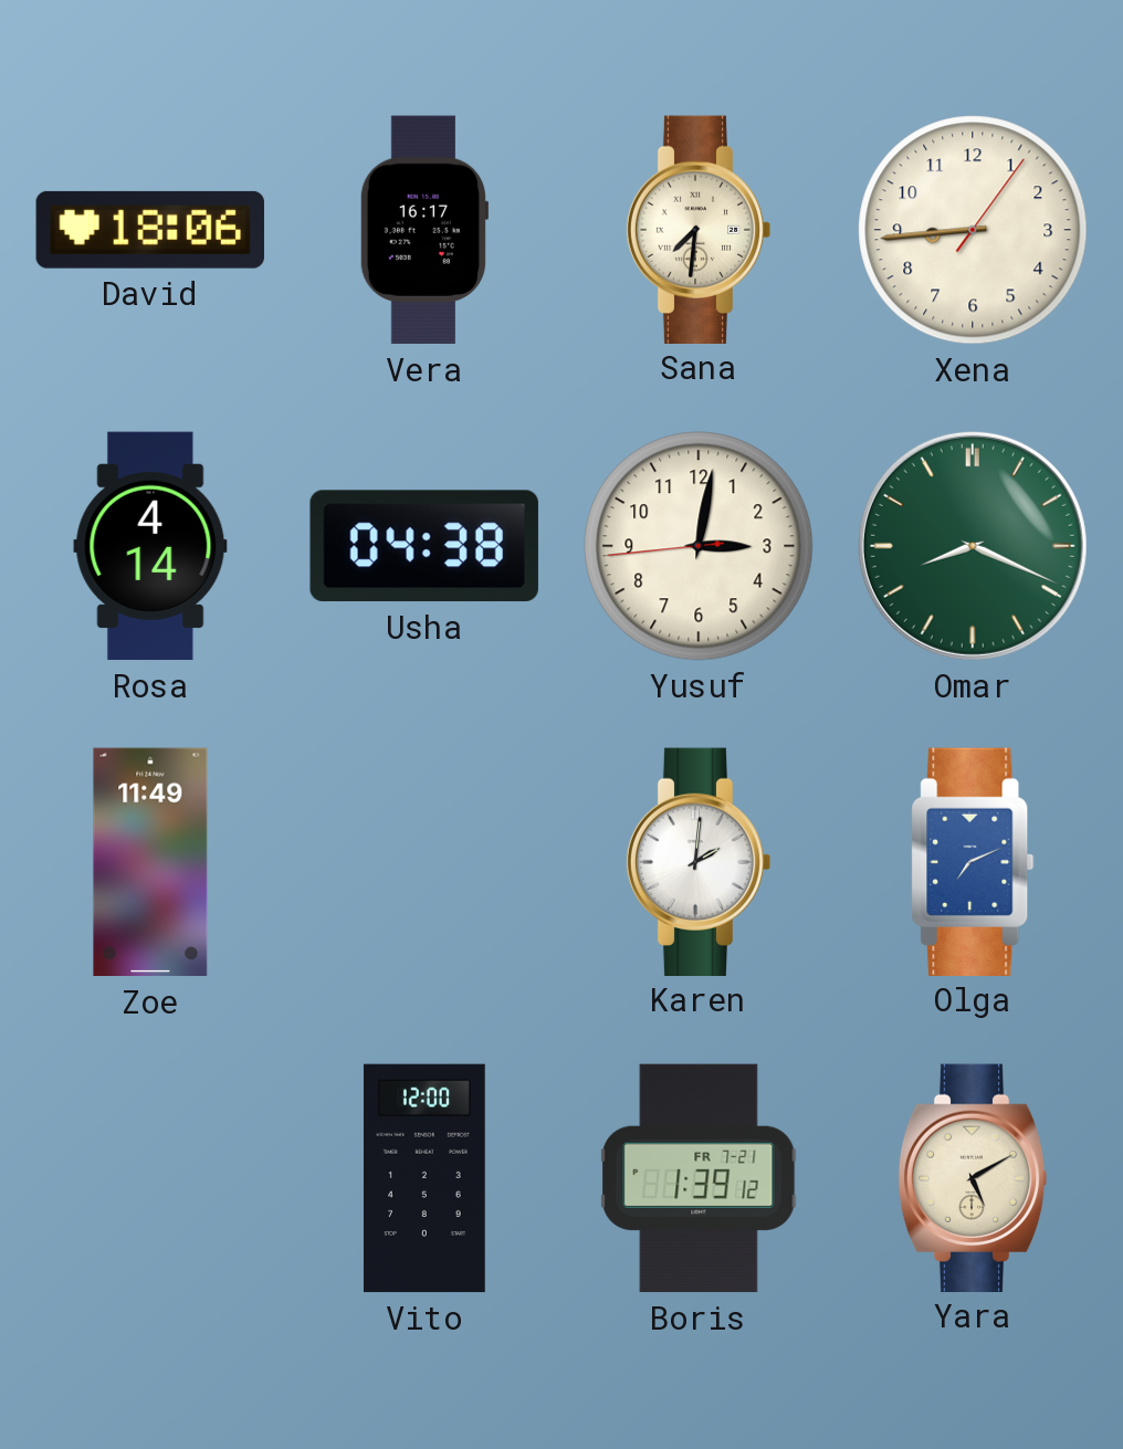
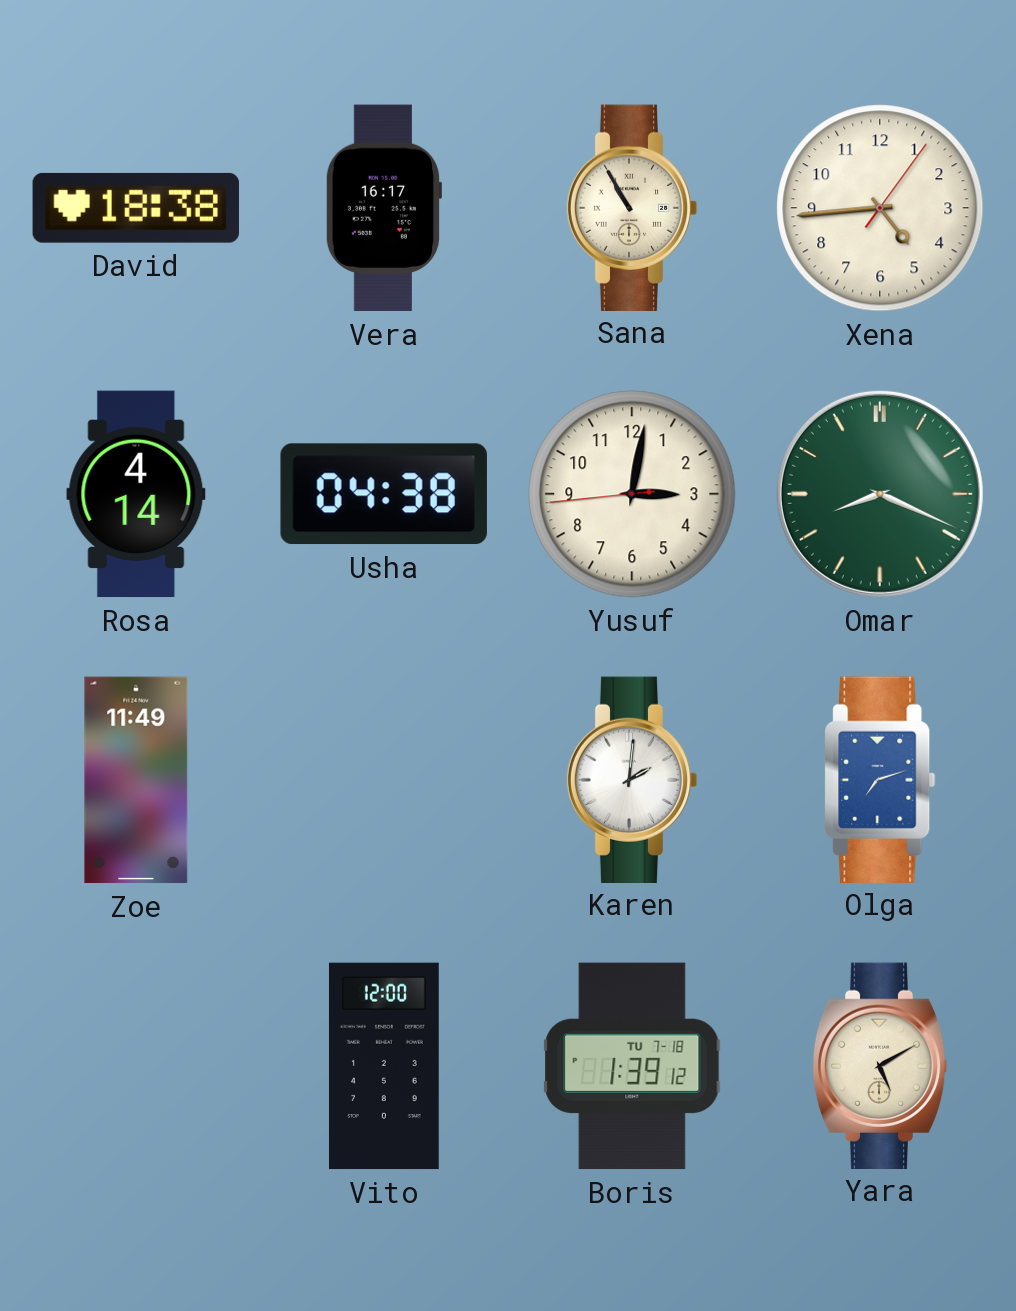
David: 18:06 -> 18:38
Sana: 7:31 -> 10:55
Xena: 8:44 -> 4:44
Olga: 7:11 -> 7:12
Boris date: FR 7-21 -> TU 7-18
